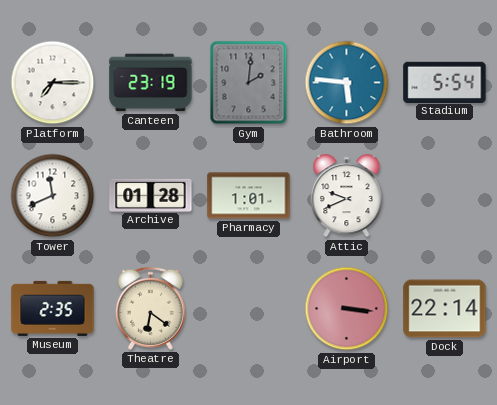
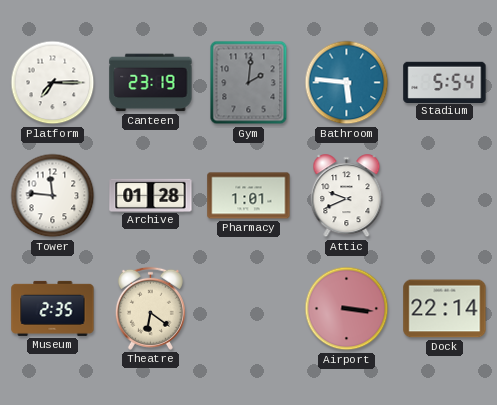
Tower: 11:41 -> 11:46
